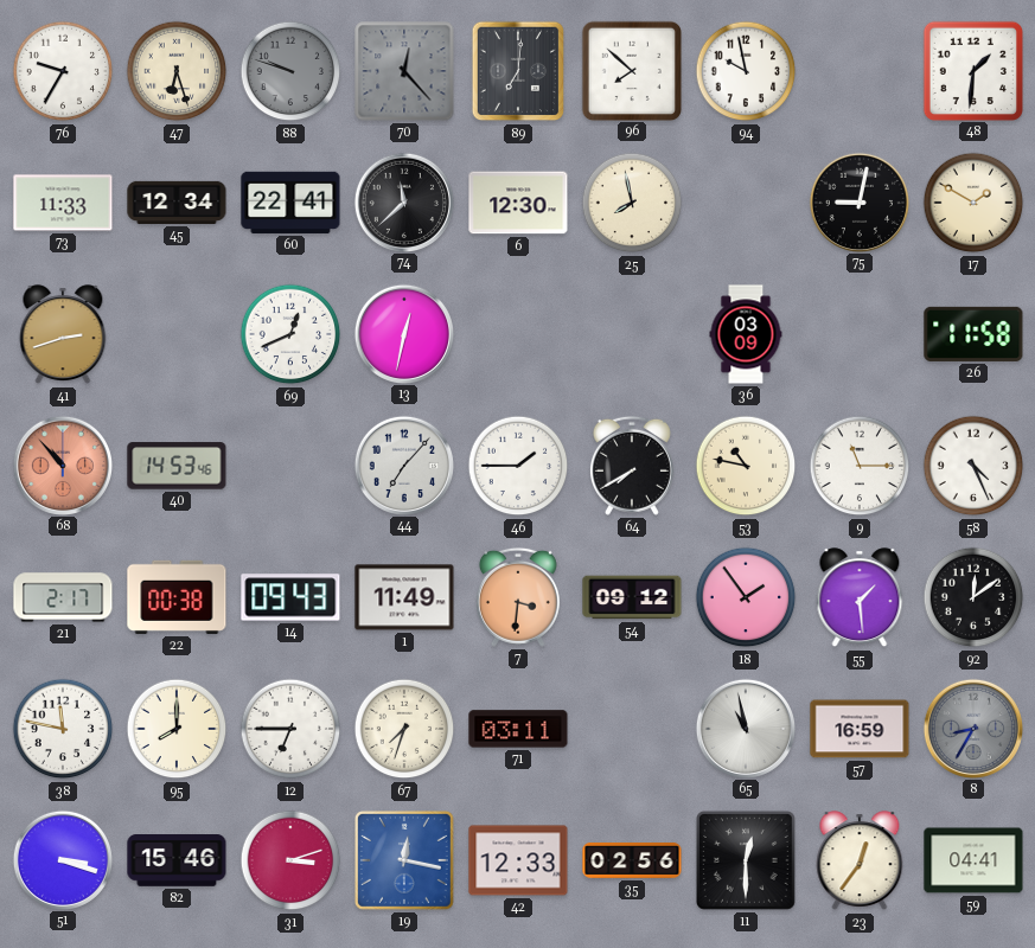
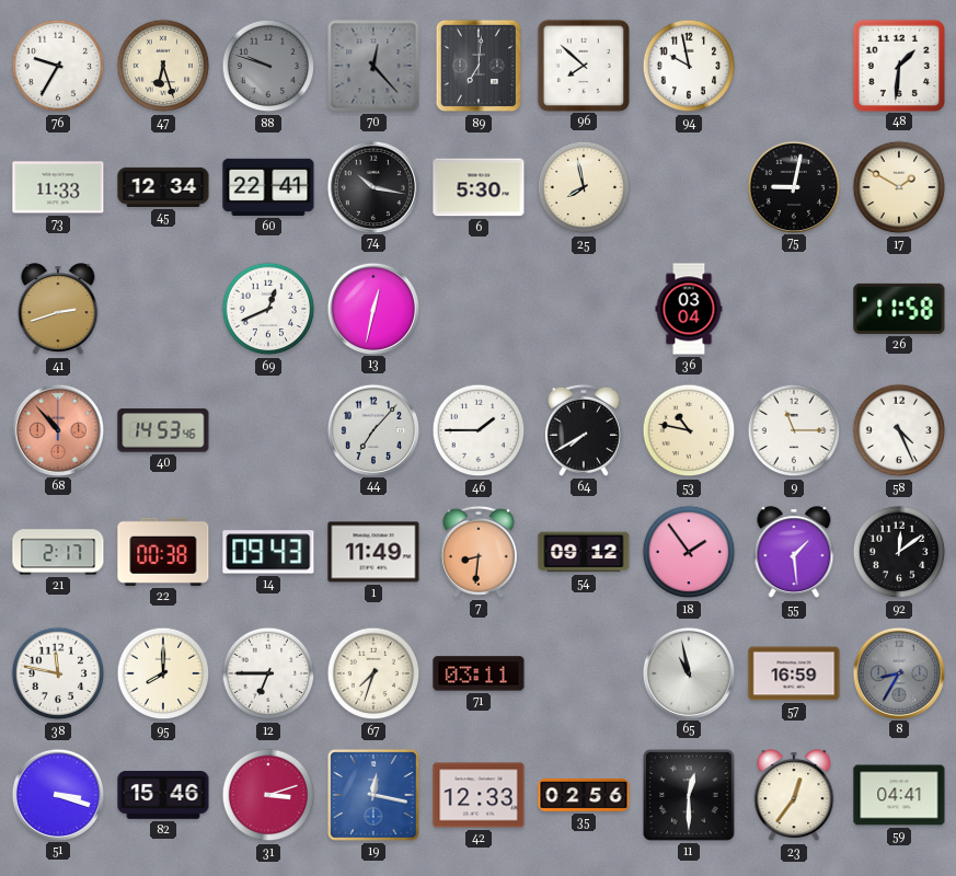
74: 11:38 -> 10:17
6: 12:30 -> 5:30
36: 03:09 -> 03:04
7: 3:31 -> 8:31
